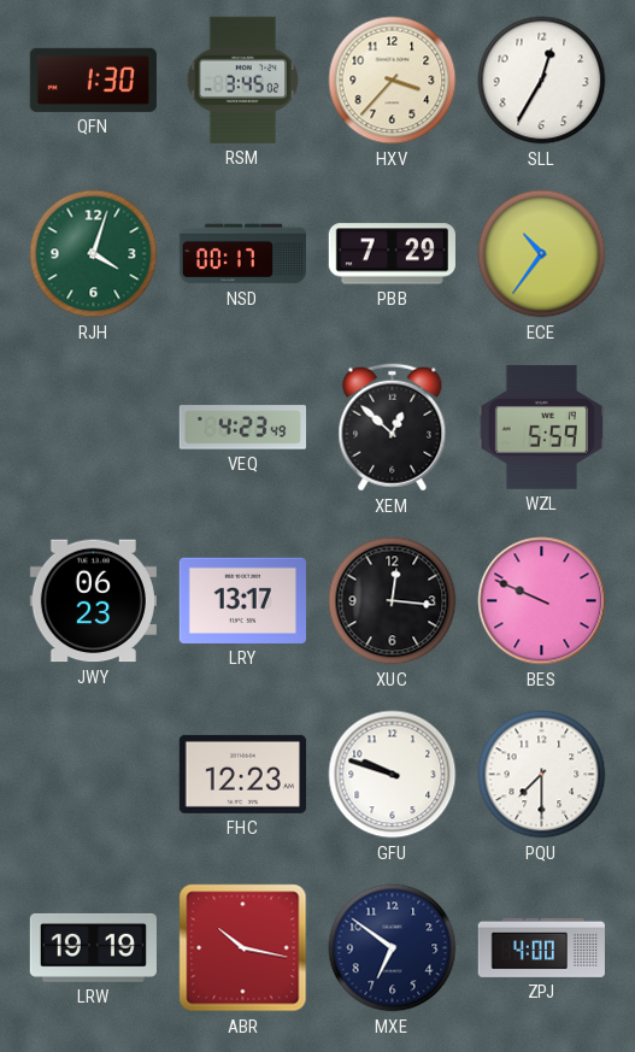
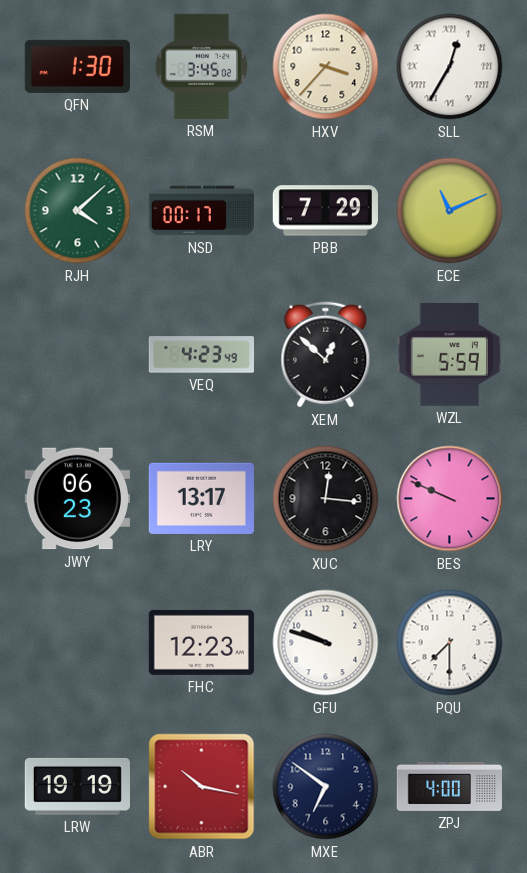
SLL numerals: Arabic -> Roman
RJH: 4:03 -> 4:08
ECE: 10:36 -> 11:11
